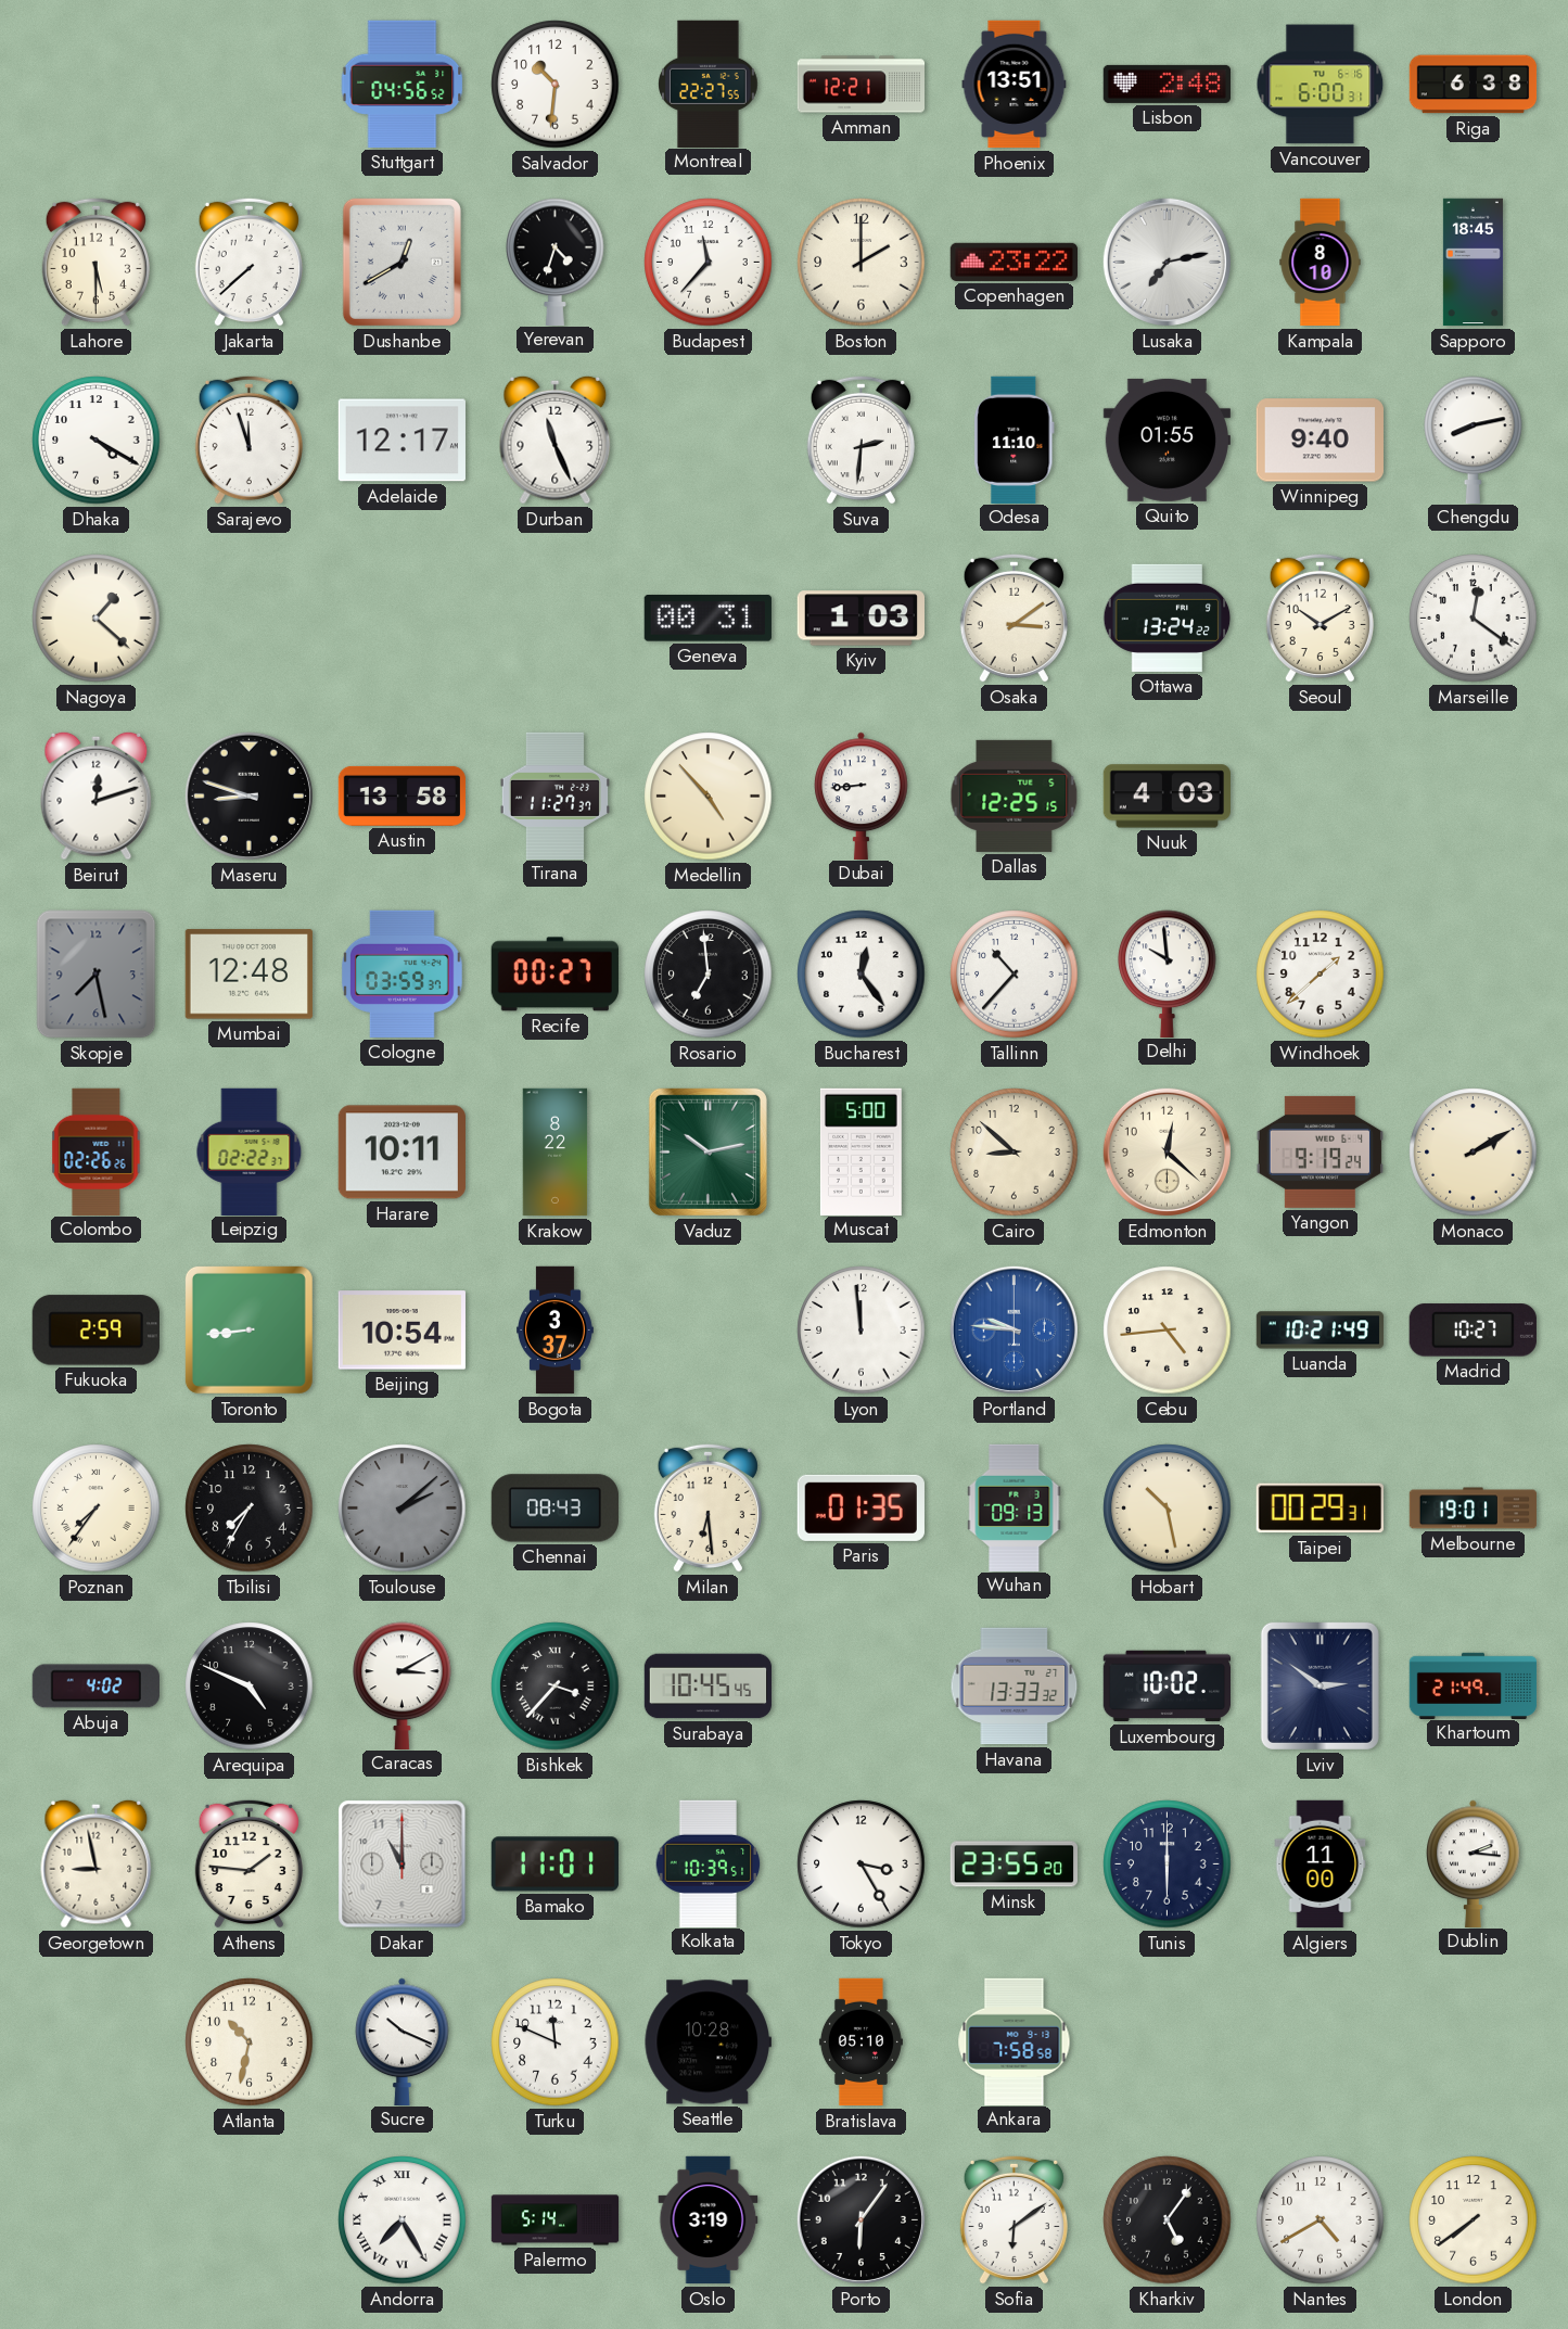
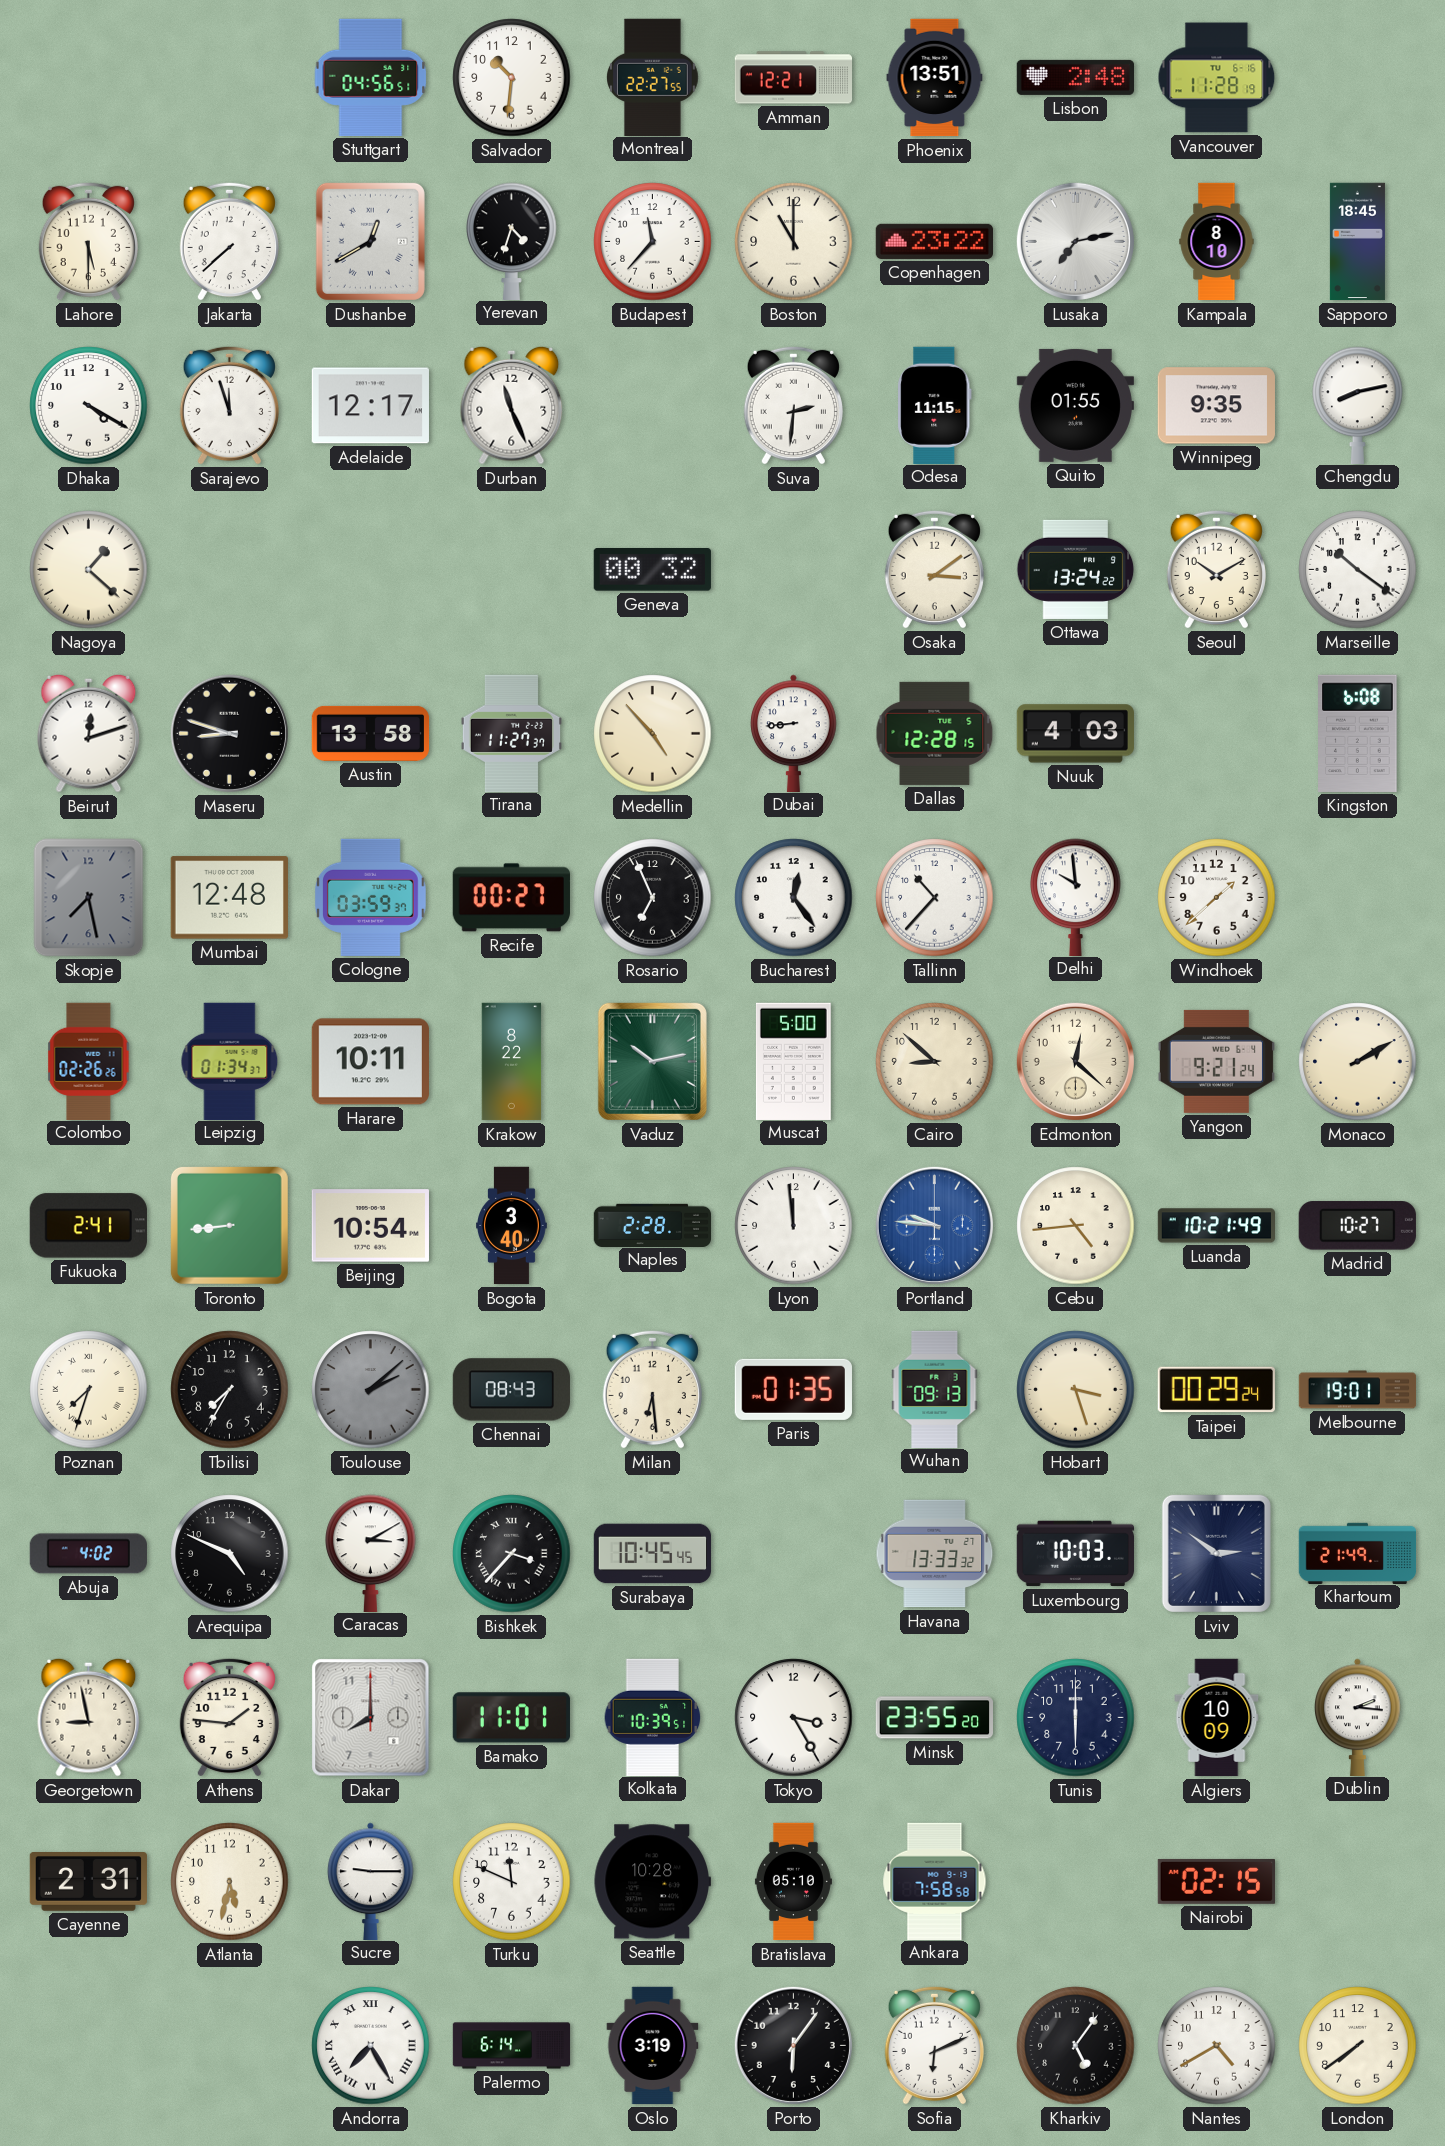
Stuttgart: 04:56:52 -> 04:56:51
Vancouver: 6:00 -> 11:28
Riga: 6:38 -> none
Boston: 2:00 -> 11:00
Odesa: 11:10 -> 11:15
Winnipeg: 9:40 -> 9:35
Geneva: 00:31 -> 00:32
Kyiv: 1:03 -> none
Marseille: 12:21 -> 10:21
Dallas: 12:25 -> 12:28
Kingston: none -> 6:08
Rosario: 6:59 -> 6:56
Leipzig: 02:22 -> 01:34
Yangon: 9:19 -> 9:21
Fukuoka: 2:59 -> 2:41
Bogota: 3:37 -> 3:40
Naples: none -> 2:28
Poznan: 7:36 -> 7:33
Hobart: 10:28 -> 3:27
Taipei: 00:29:31 -> 00:29:24
Luxembourg: 10:02 -> 10:03
Dakar: 11:00 -> 8:00
Algiers: 11:00 -> 10:09
Cayenne: none -> 2:31
Atlanta: 10:32 -> 5:32
Sucre: 10:19 -> 9:15
Nairobi: none -> 02:15
Palermo: 5:14 -> 6:14
Sofia: 6:09 -> 6:11
